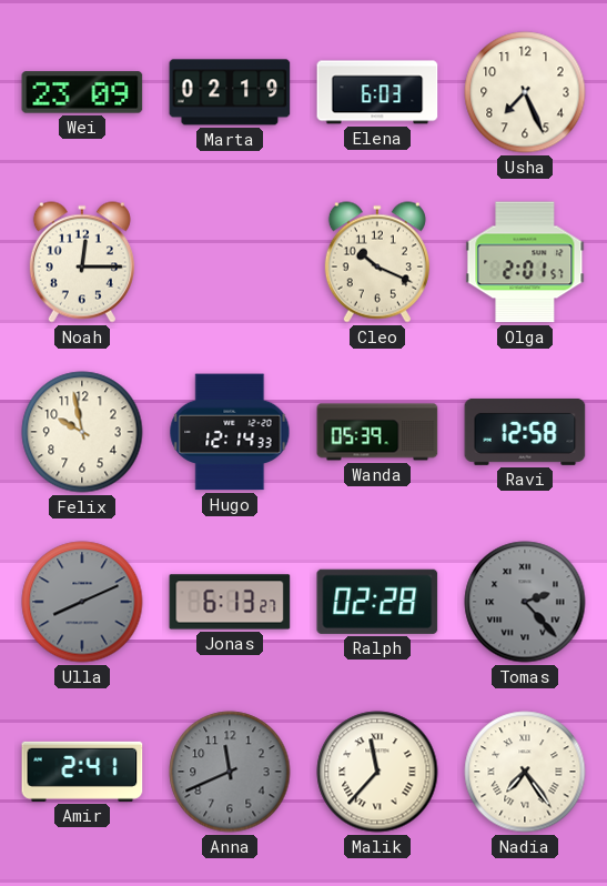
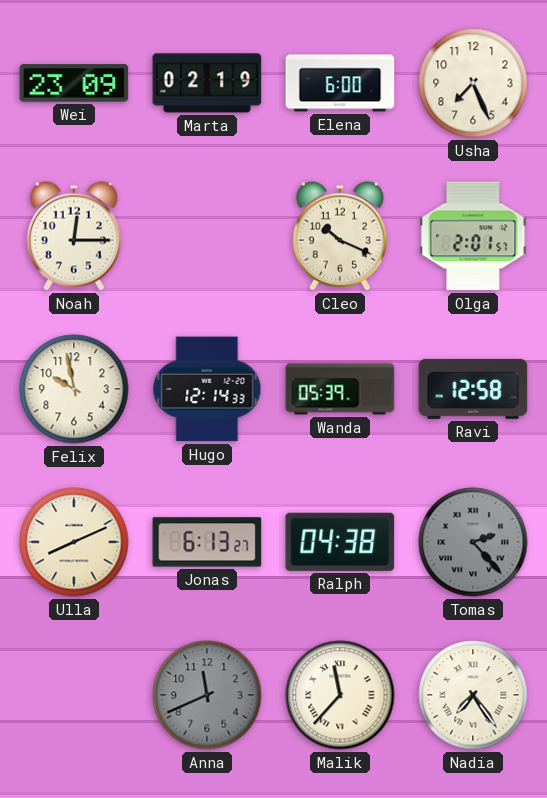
Elena: 6:03 -> 6:00
Ulla dial: grey -> cream
Ralph: 02:28 -> 04:38
Amir: 2:41 -> none
